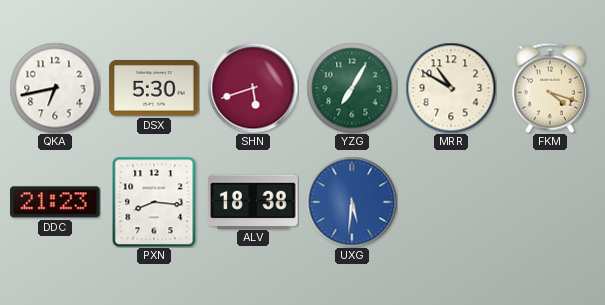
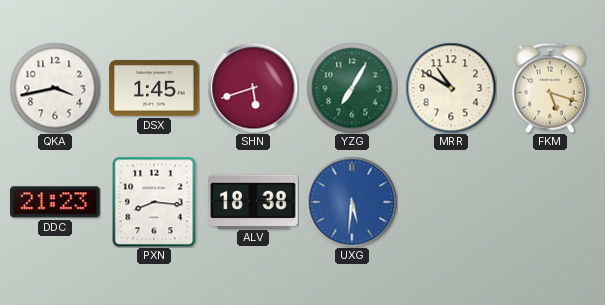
QKA: 6:43 -> 3:43
DSX: 5:30 -> 1:45
FKM: 4:18 -> 5:18
